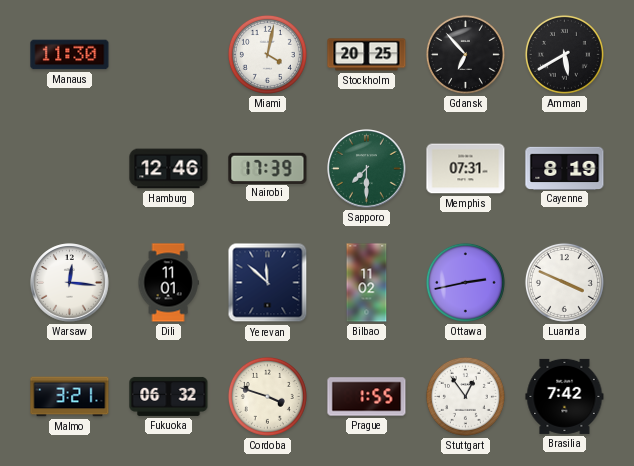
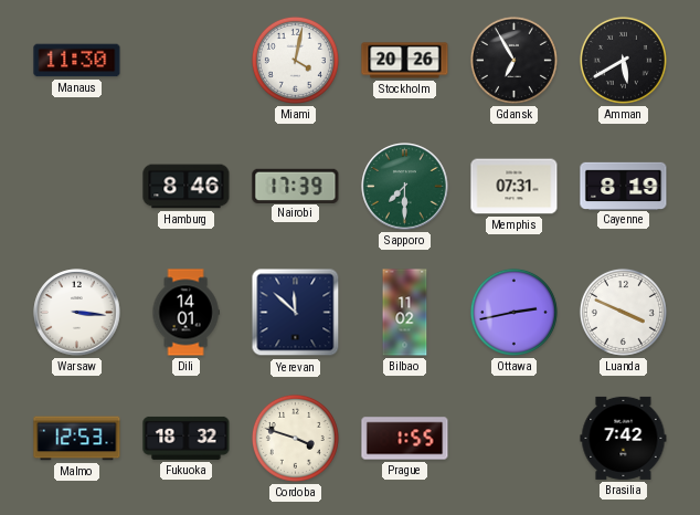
Stockholm: 20:25 -> 20:26
Gdansk: 6:53 -> 6:55
Hamburg: 12:46 -> 8:46
Warsaw: 12:16 -> 3:16
Dili: 11:01 -> 14:01
Malmo: 3:21 -> 12:53
Fukuoka: 06:32 -> 18:32
Stuttgart: 12:54 -> none
